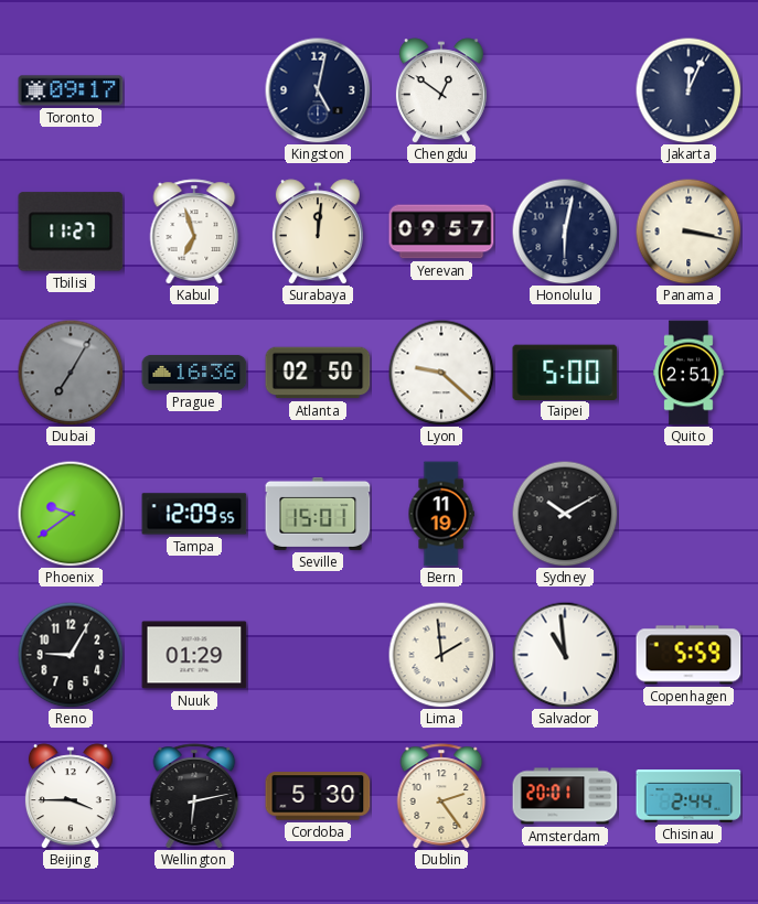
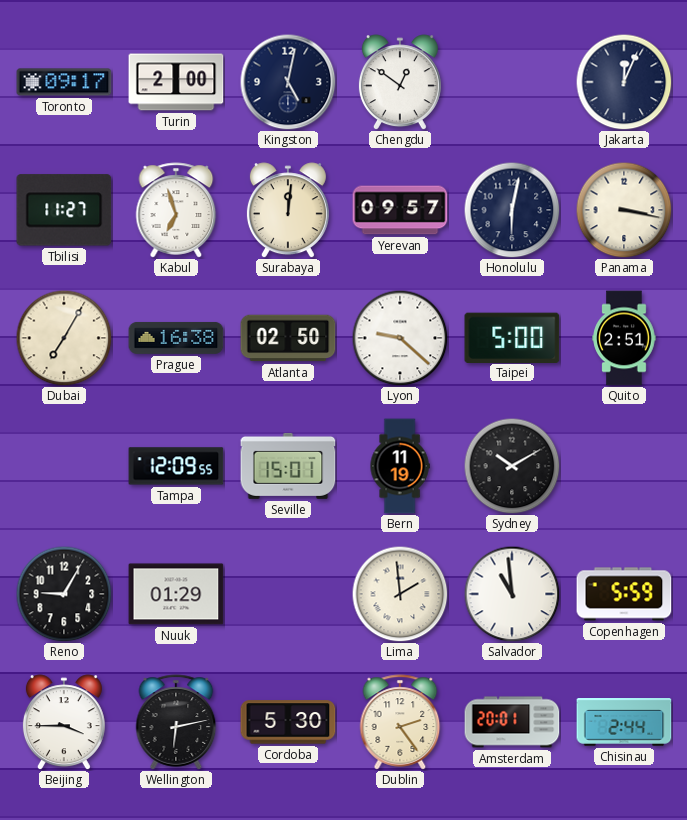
Turin: none -> 2:00
Dubai dial: grey -> cream
Prague: 16:36 -> 16:38
Phoenix: 9:39 -> none
